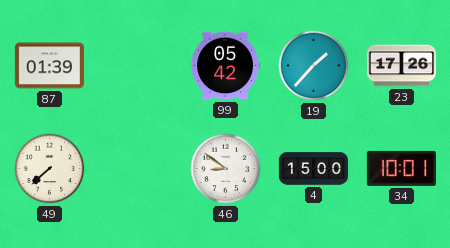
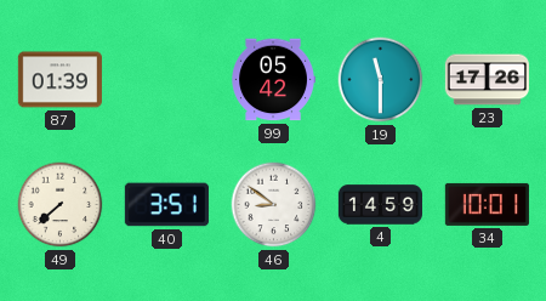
19: 1:37 -> 11:30
40: none -> 3:51
4: 15:00 -> 14:59
